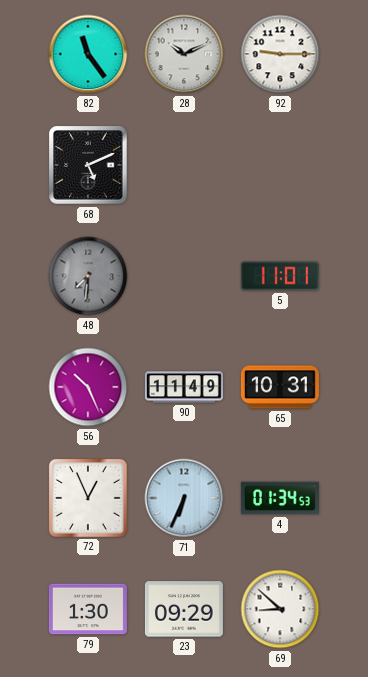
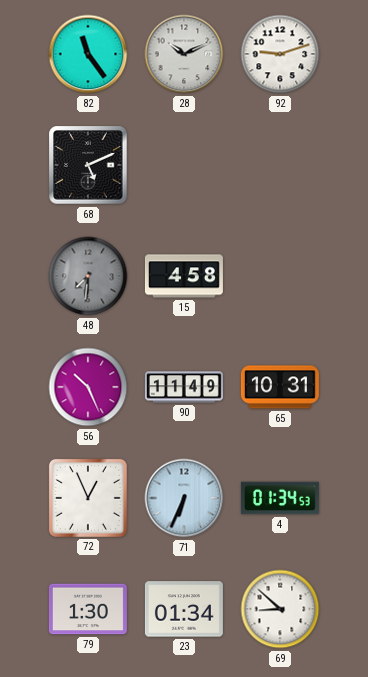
92: 9:15 -> 9:12
15: none -> 4:58
5: 11:01 -> none
23: 09:29 -> 01:34
